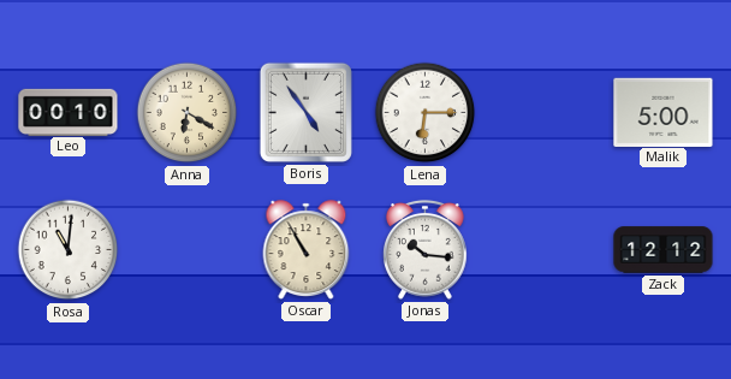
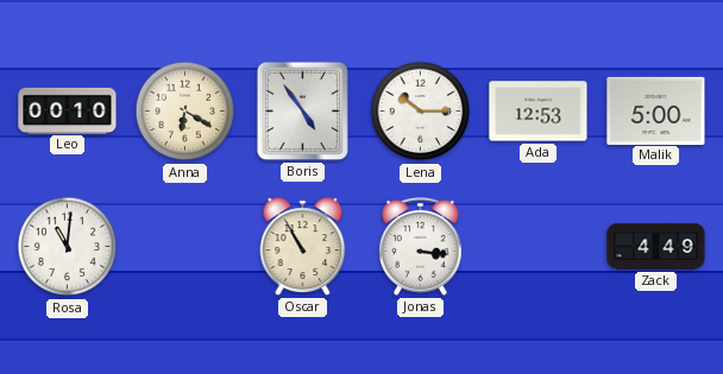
Lena: 6:15 -> 10:15
Ada: none -> 12:53
Jonas: 10:16 -> 3:16
Zack: 12:12 -> 4:49
